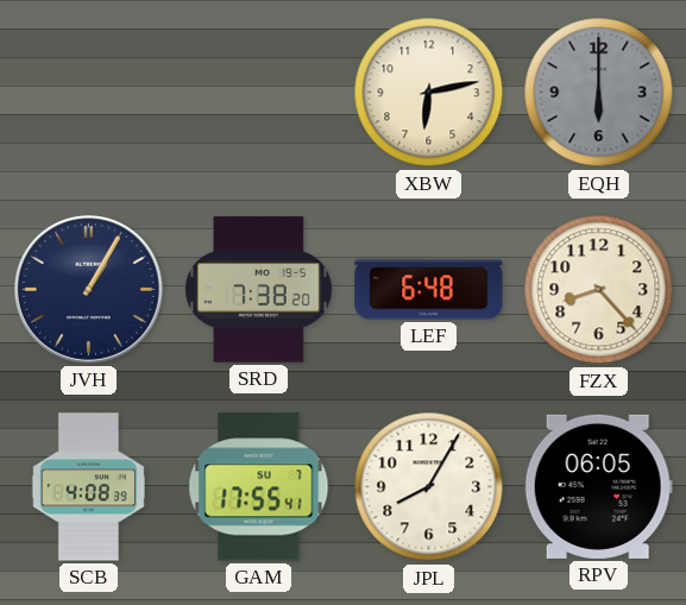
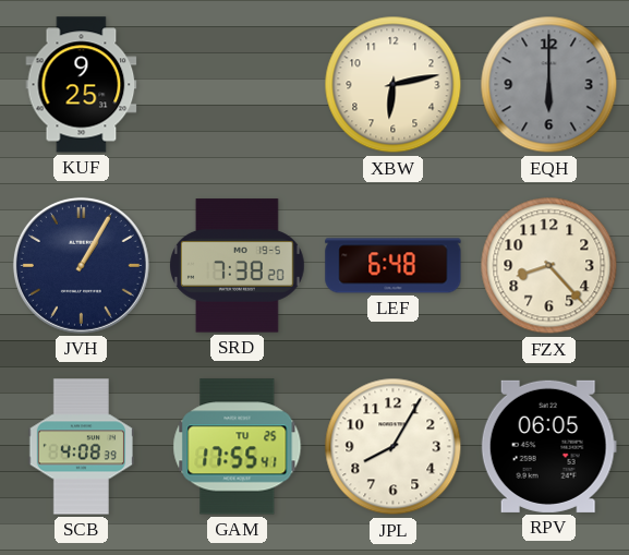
KUF: none -> 9:25
GAM date: SU 7 -> TU 25
